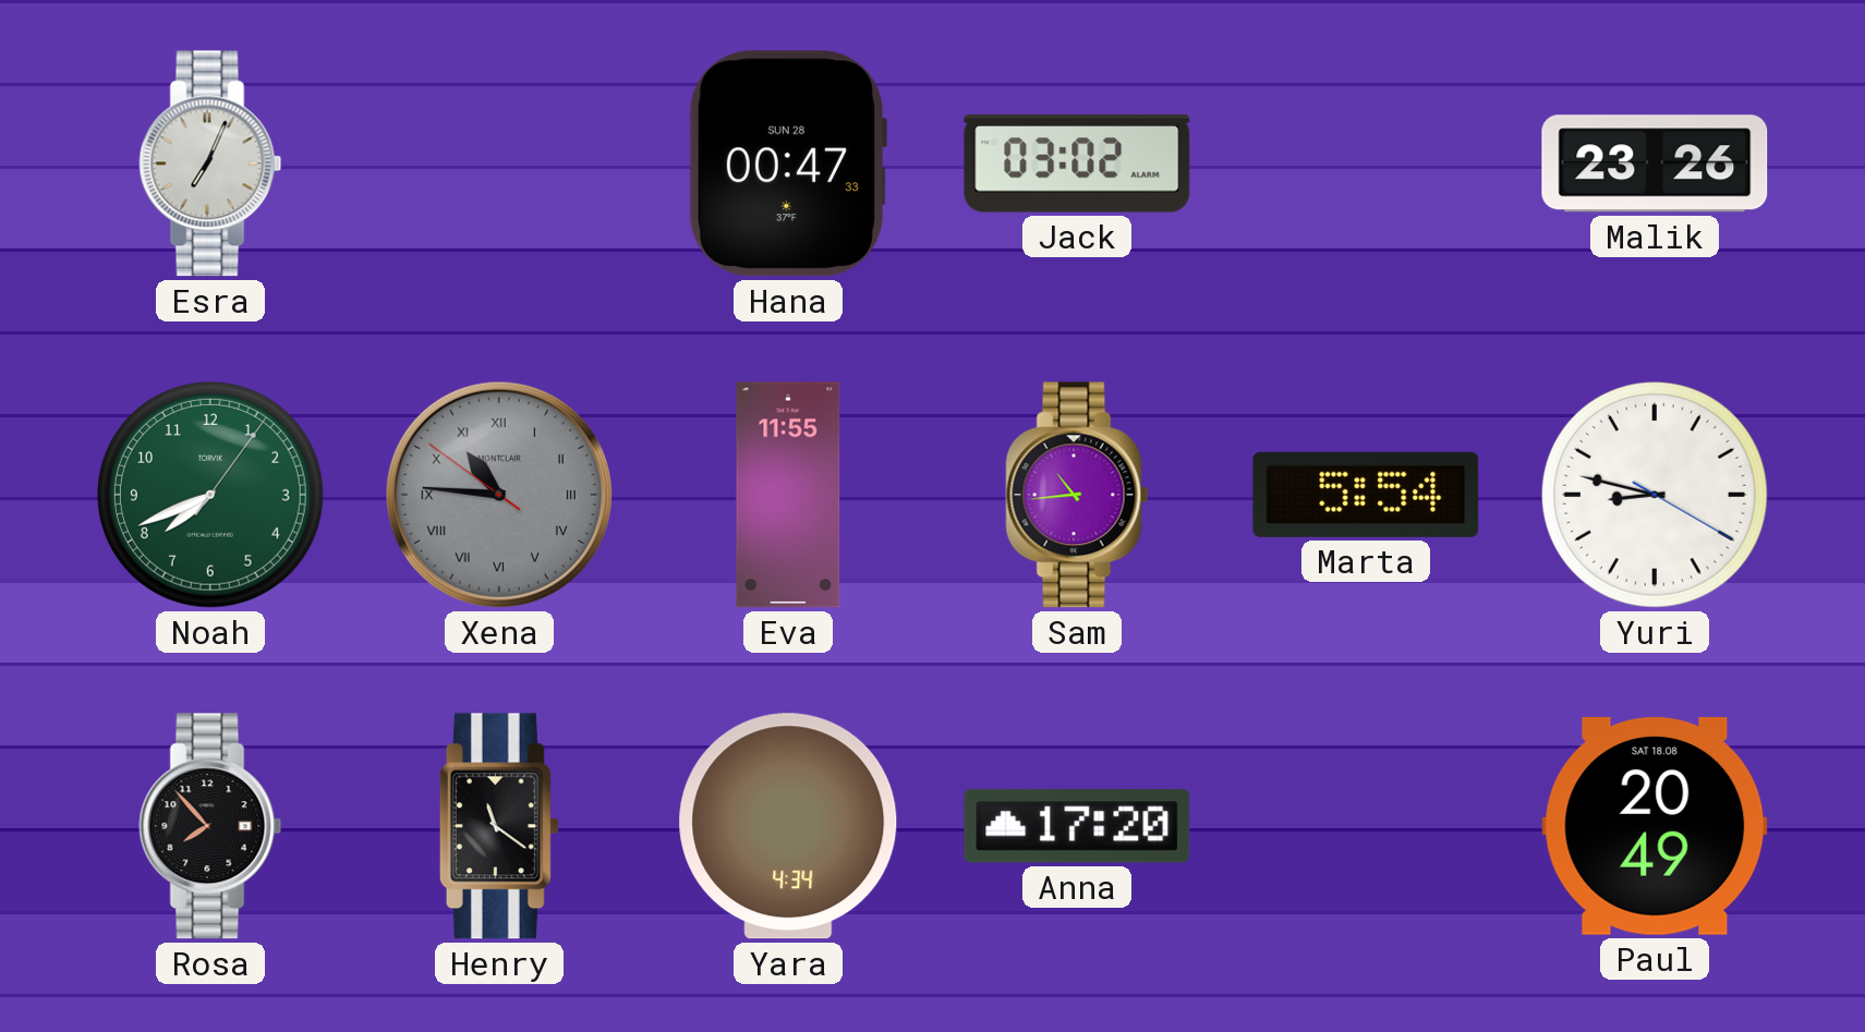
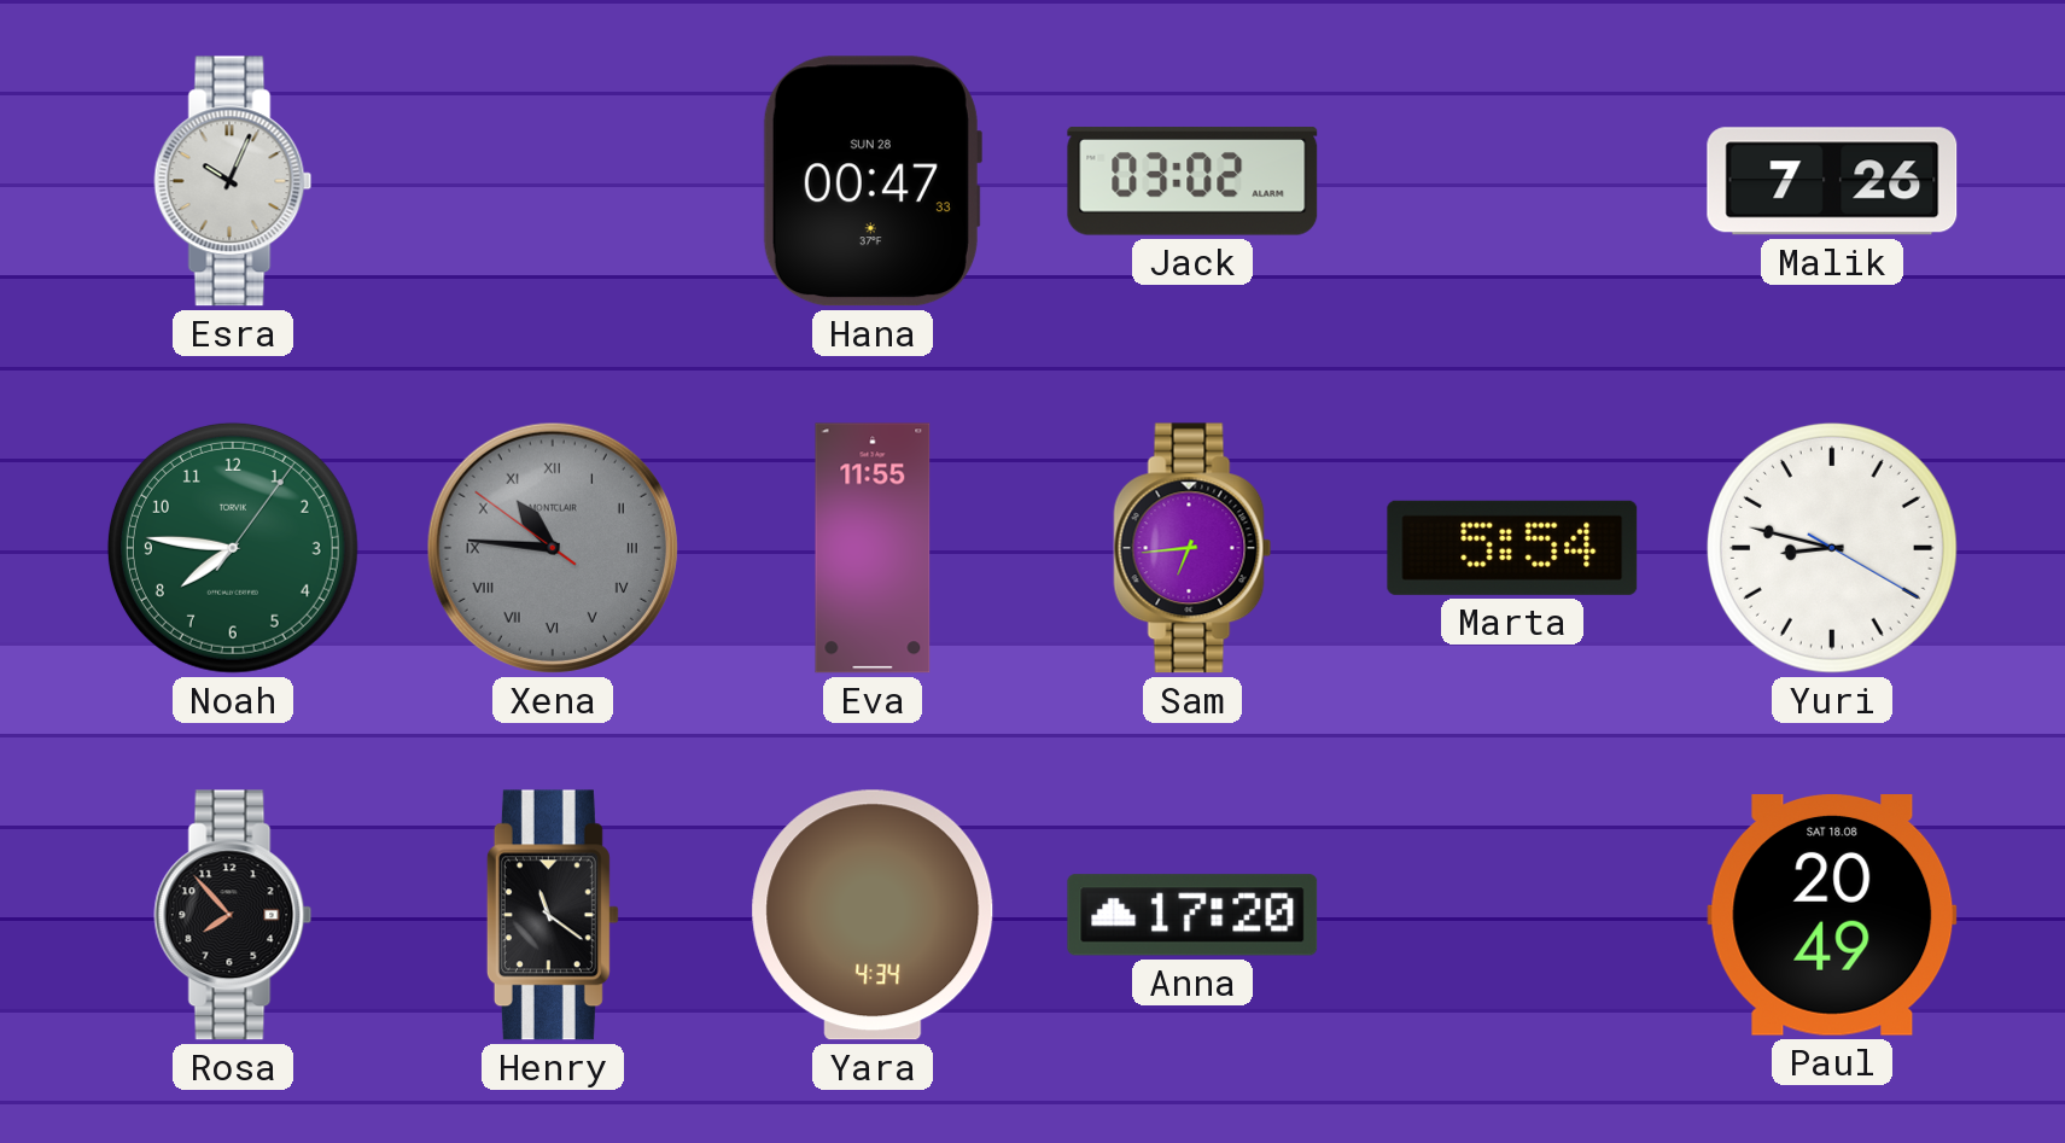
Esra: 7:04 -> 10:04
Malik: 23:26 -> 7:26
Noah: 7:41 -> 7:46
Sam: 10:44 -> 6:44
